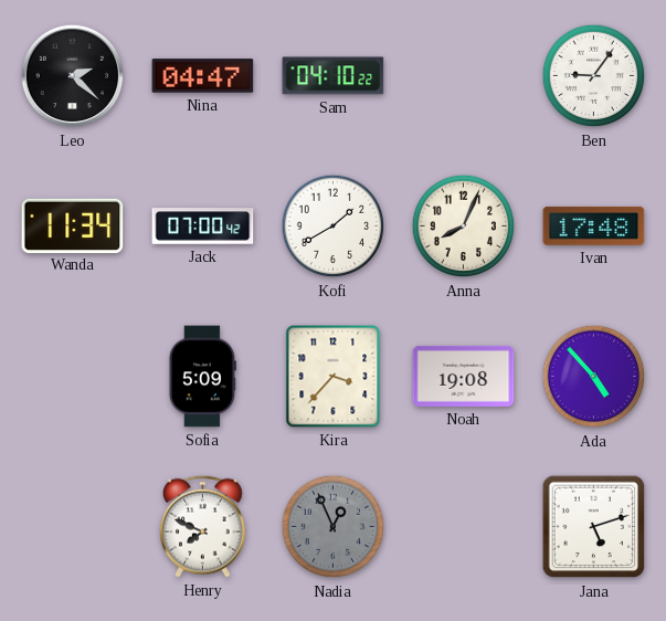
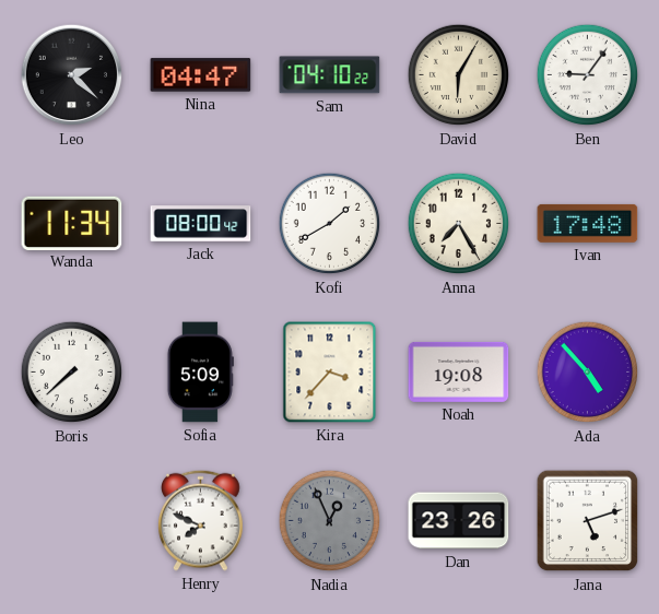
David: none -> 6:05
Jack: 07:00 -> 08:00
Anna: 8:04 -> 7:25
Boris: none -> 7:38
Dan: none -> 23:26
